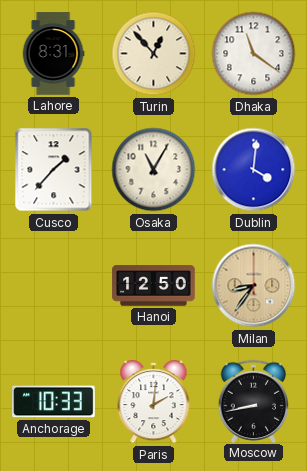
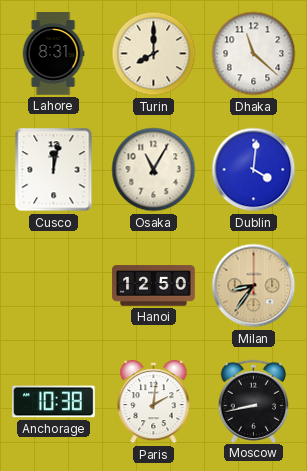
Turin: 12:53 -> 8:00
Dhaka: 11:21 -> 11:22
Cusco: 1:37 -> 12:02
Anchorage: 10:33 -> 10:38
